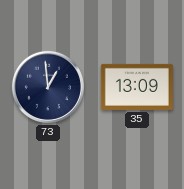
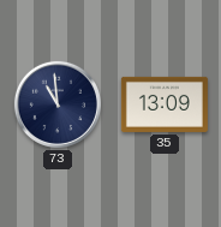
73: 12:59 -> 10:59
